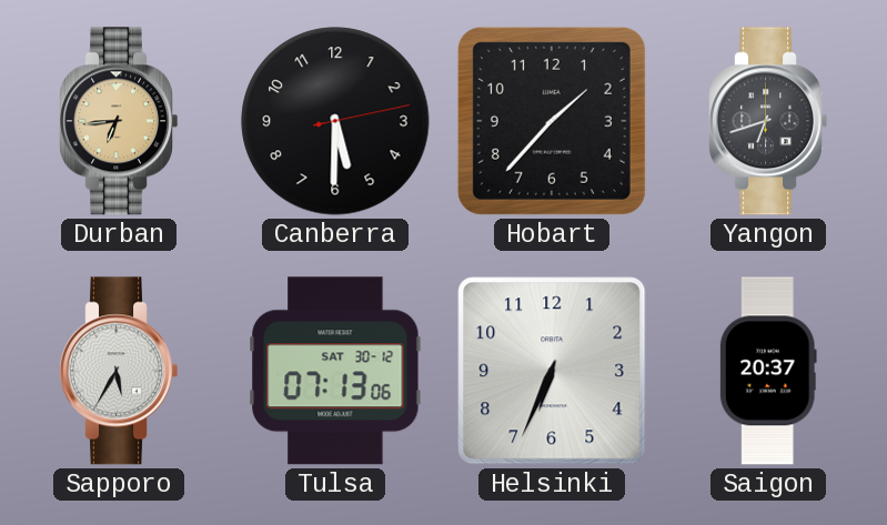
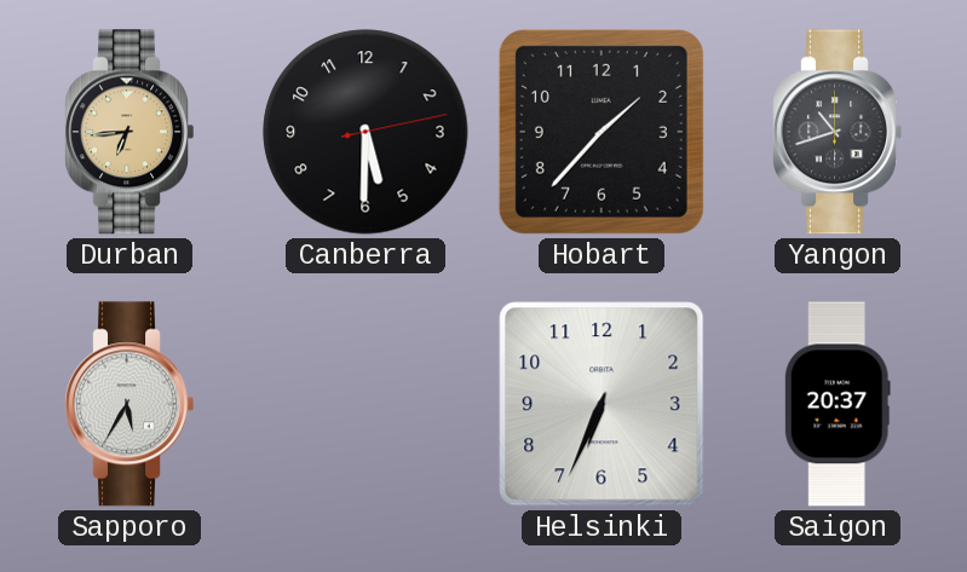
Yangon: 6:42 -> 10:42
Tulsa: 07:13 -> none
